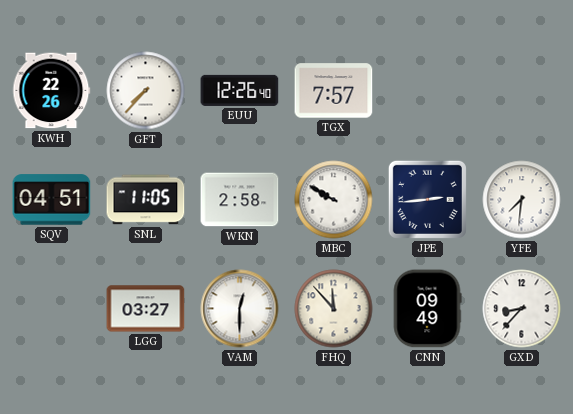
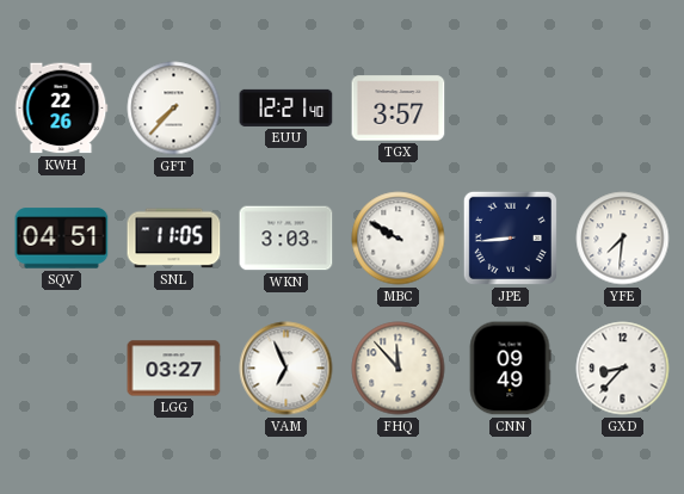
EUU: 12:26 -> 12:21
TGX: 7:57 -> 3:57
WKN: 2:58 -> 3:03
JPE: 2:44 -> 8:44
VAM: 12:30 -> 6:56
